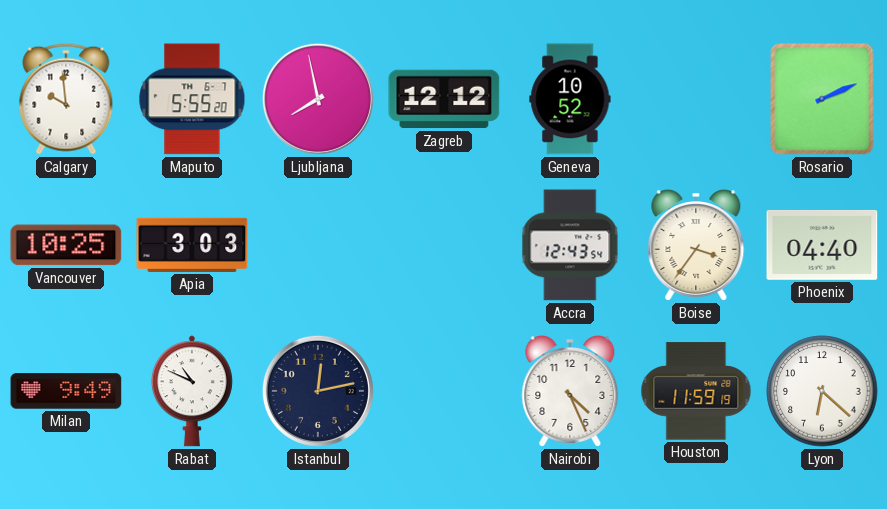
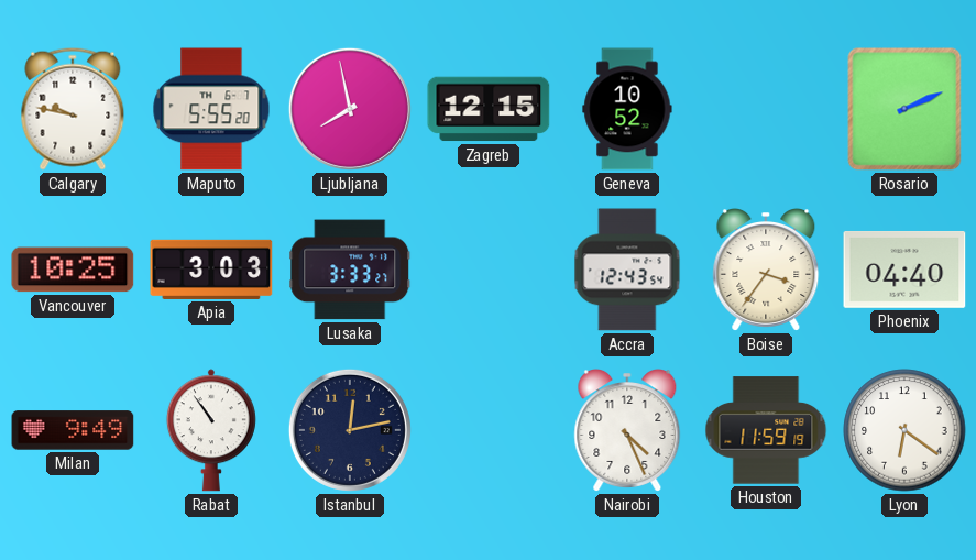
Calgary: 9:59 -> 9:47
Zagreb: 12:12 -> 12:15
Lusaka: none -> 3:33
Rabat: 10:49 -> 10:54
Lyon: 6:22 -> 6:21
